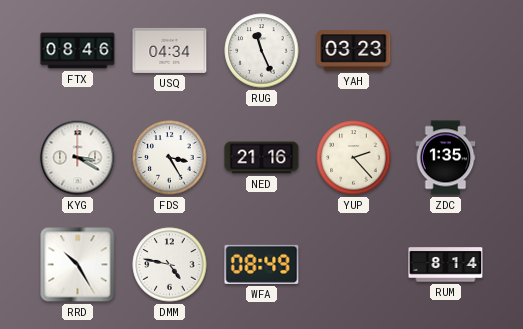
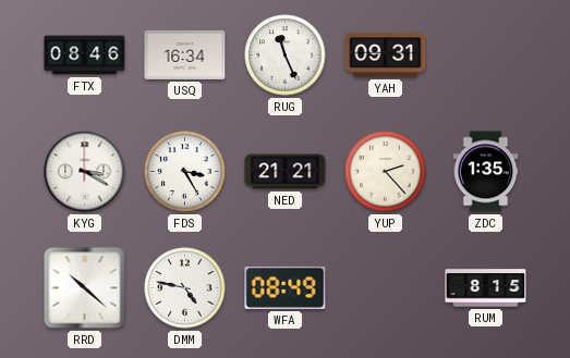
USQ: 04:34 -> 16:34
YAH: 03:23 -> 09:31
NED: 21:16 -> 21:21
RRD: 10:25 -> 10:22
RUM: 8:14 -> 8:15
